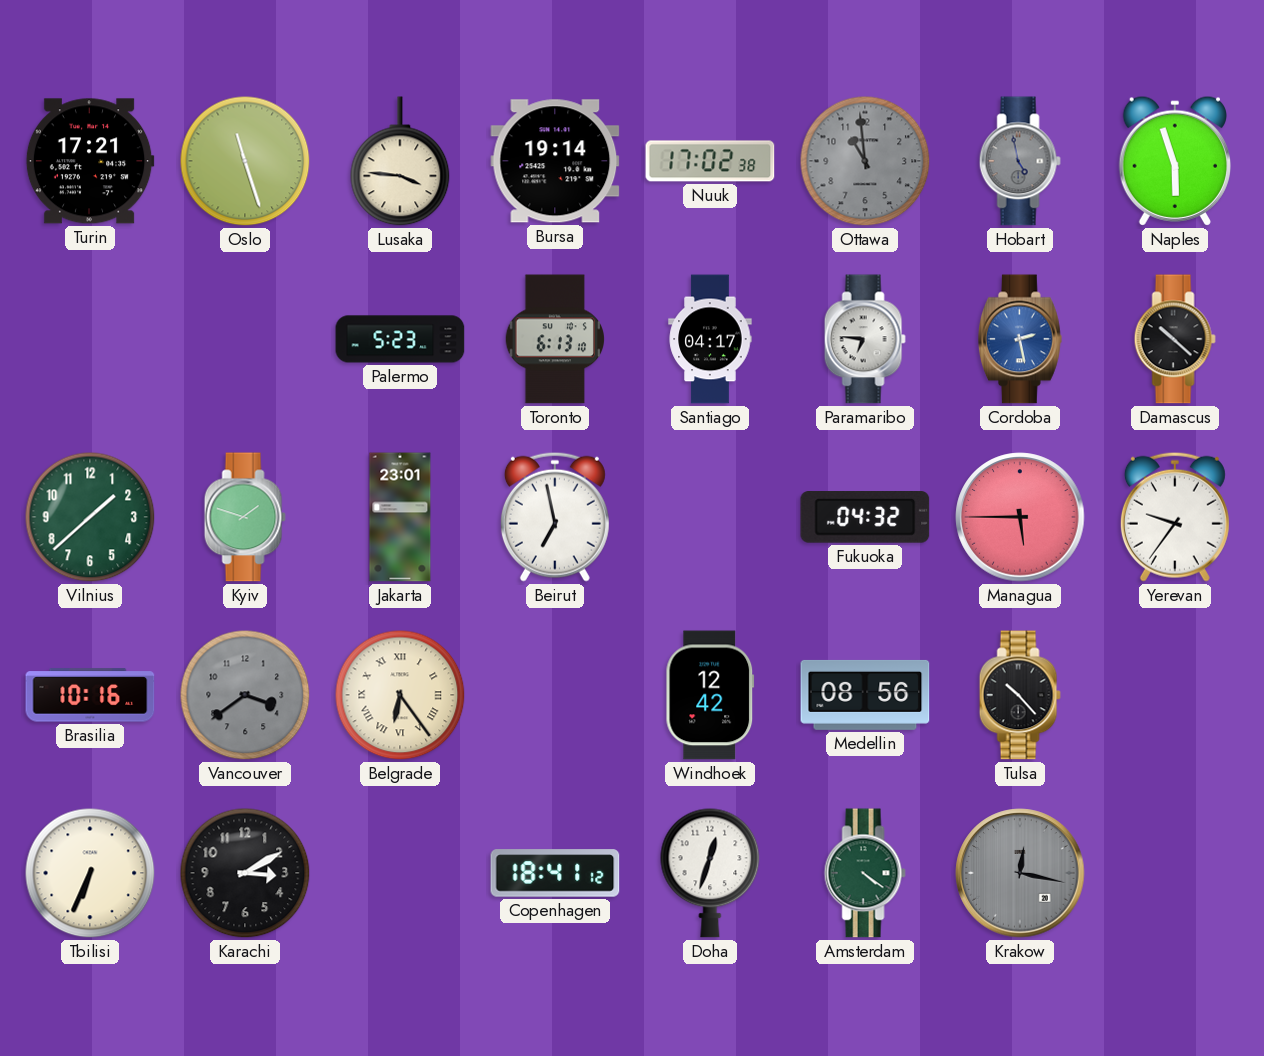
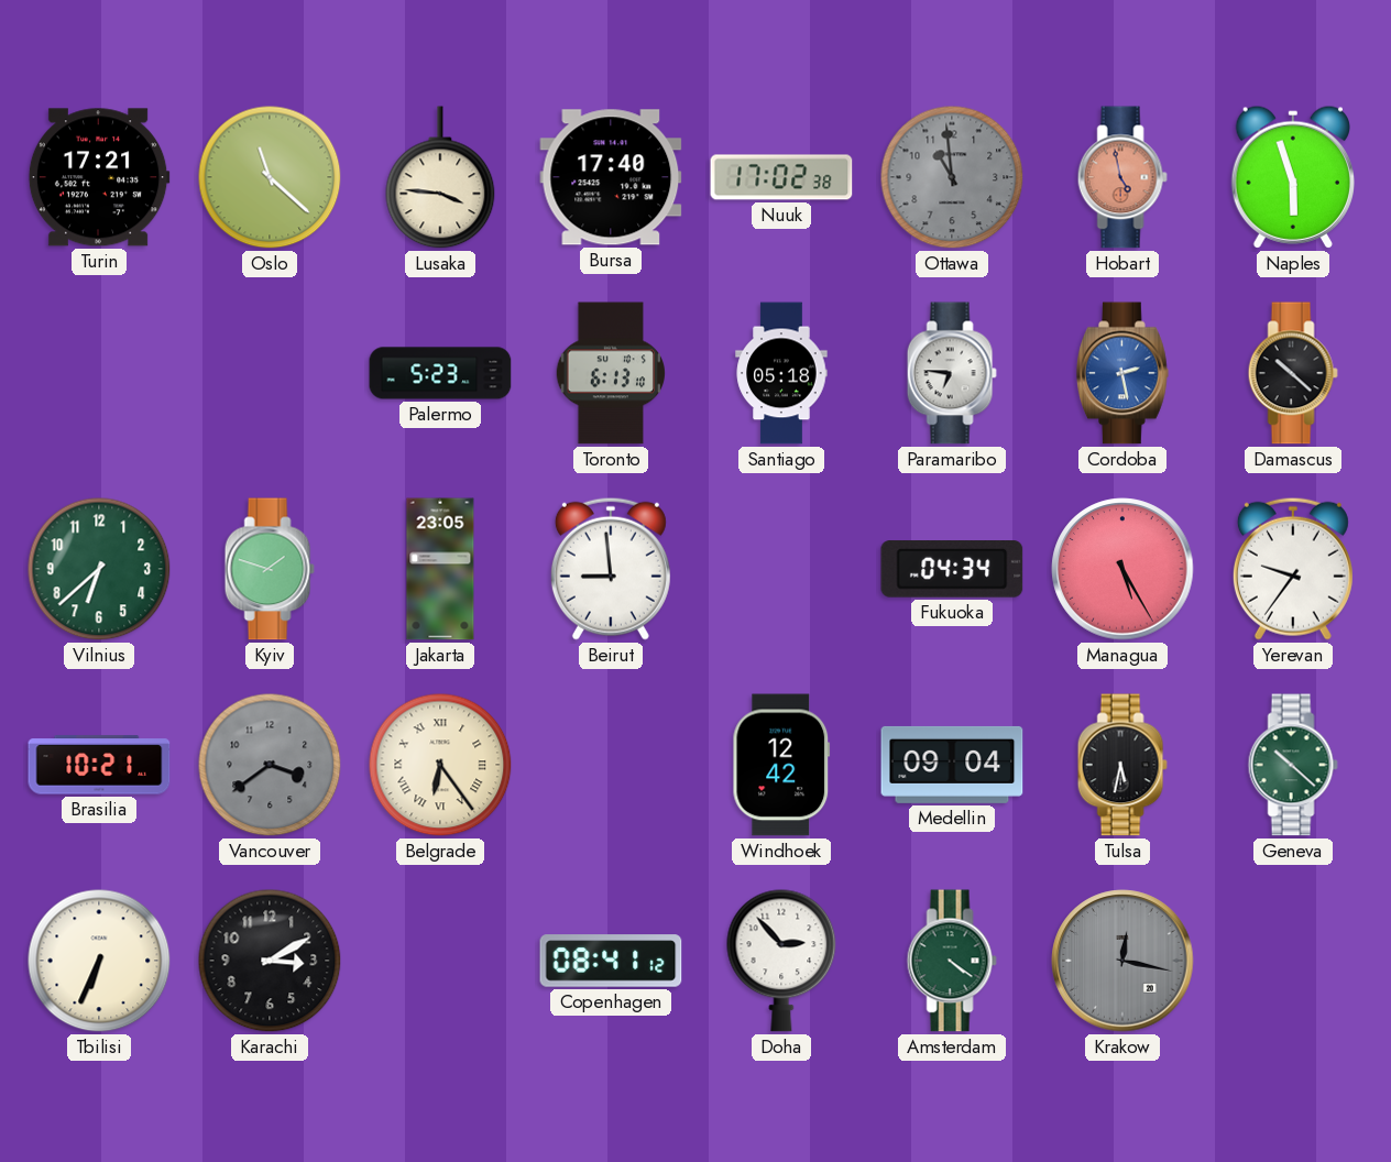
Oslo: 11:27 -> 11:22
Bursa: 19:14 -> 17:40
Hobart dial: grey -> salmon
Santiago: 04:17 -> 05:18
Vilnius: 1:38 -> 6:38
Jakarta: 23:01 -> 23:05
Beirut: 6:58 -> 8:59
Fukuoka: 04:32 -> 04:34
Managua: 5:45 -> 5:25
Brasilia: 10:16 -> 10:21
Medellin: 08:56 -> 09:04
Tulsa: 10:23 -> 5:32
Geneva: none -> 10:22
Copenhagen: 18:41 -> 08:41
Doha: 12:33 -> 2:53
